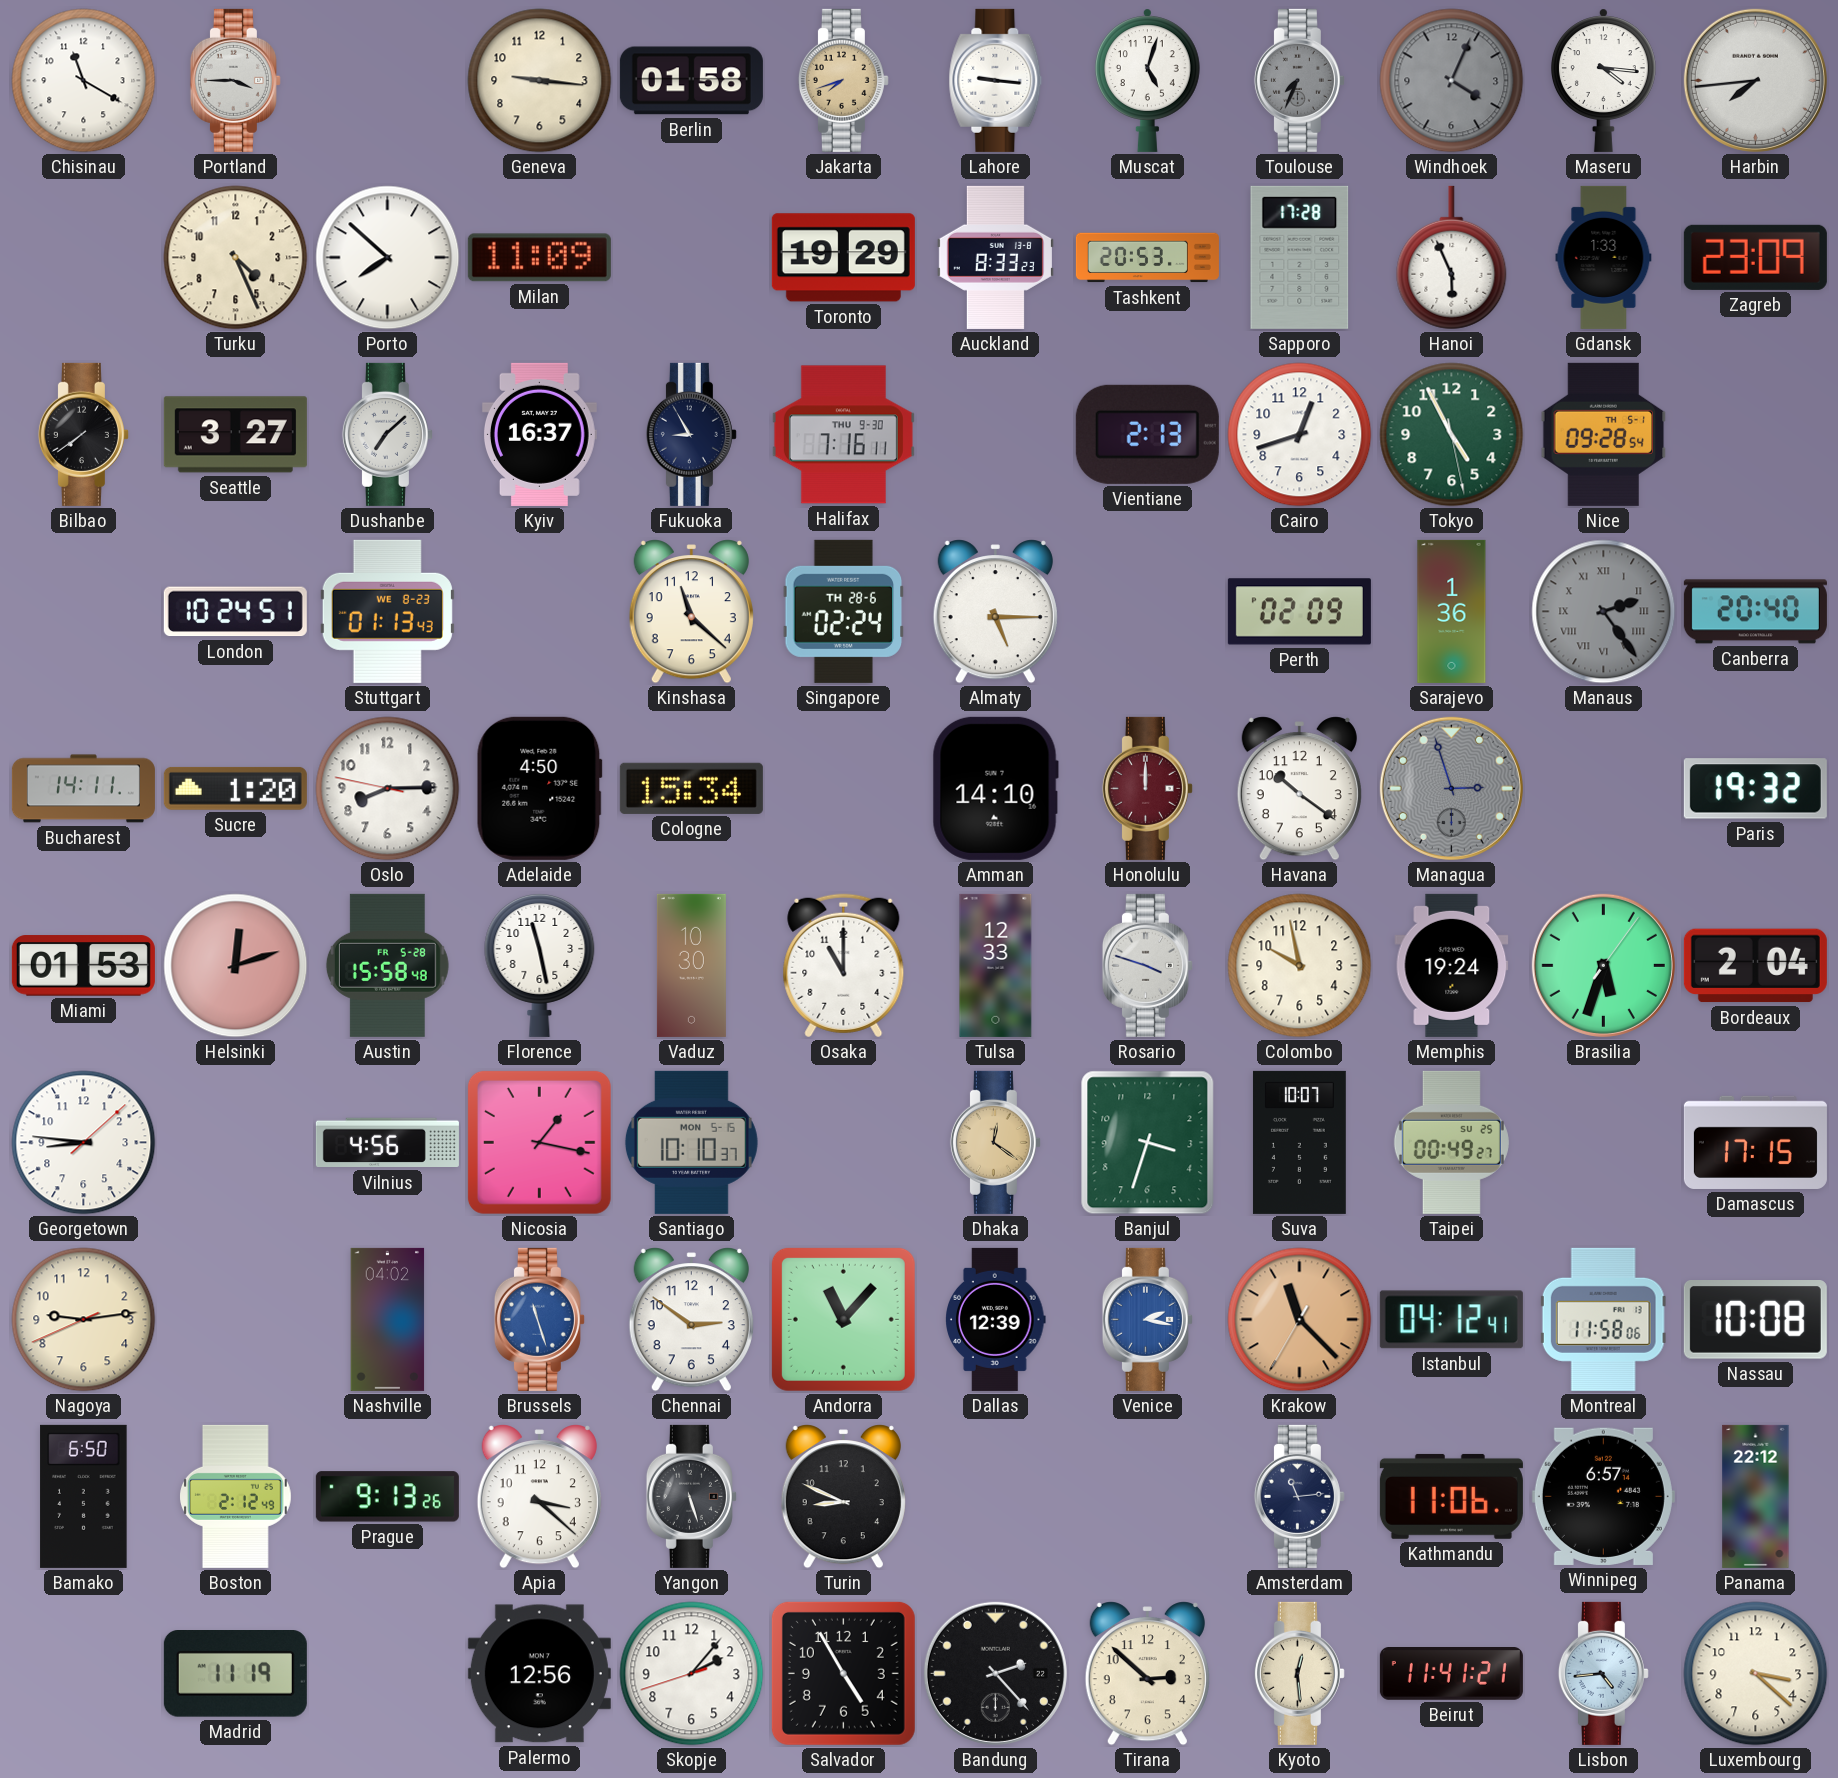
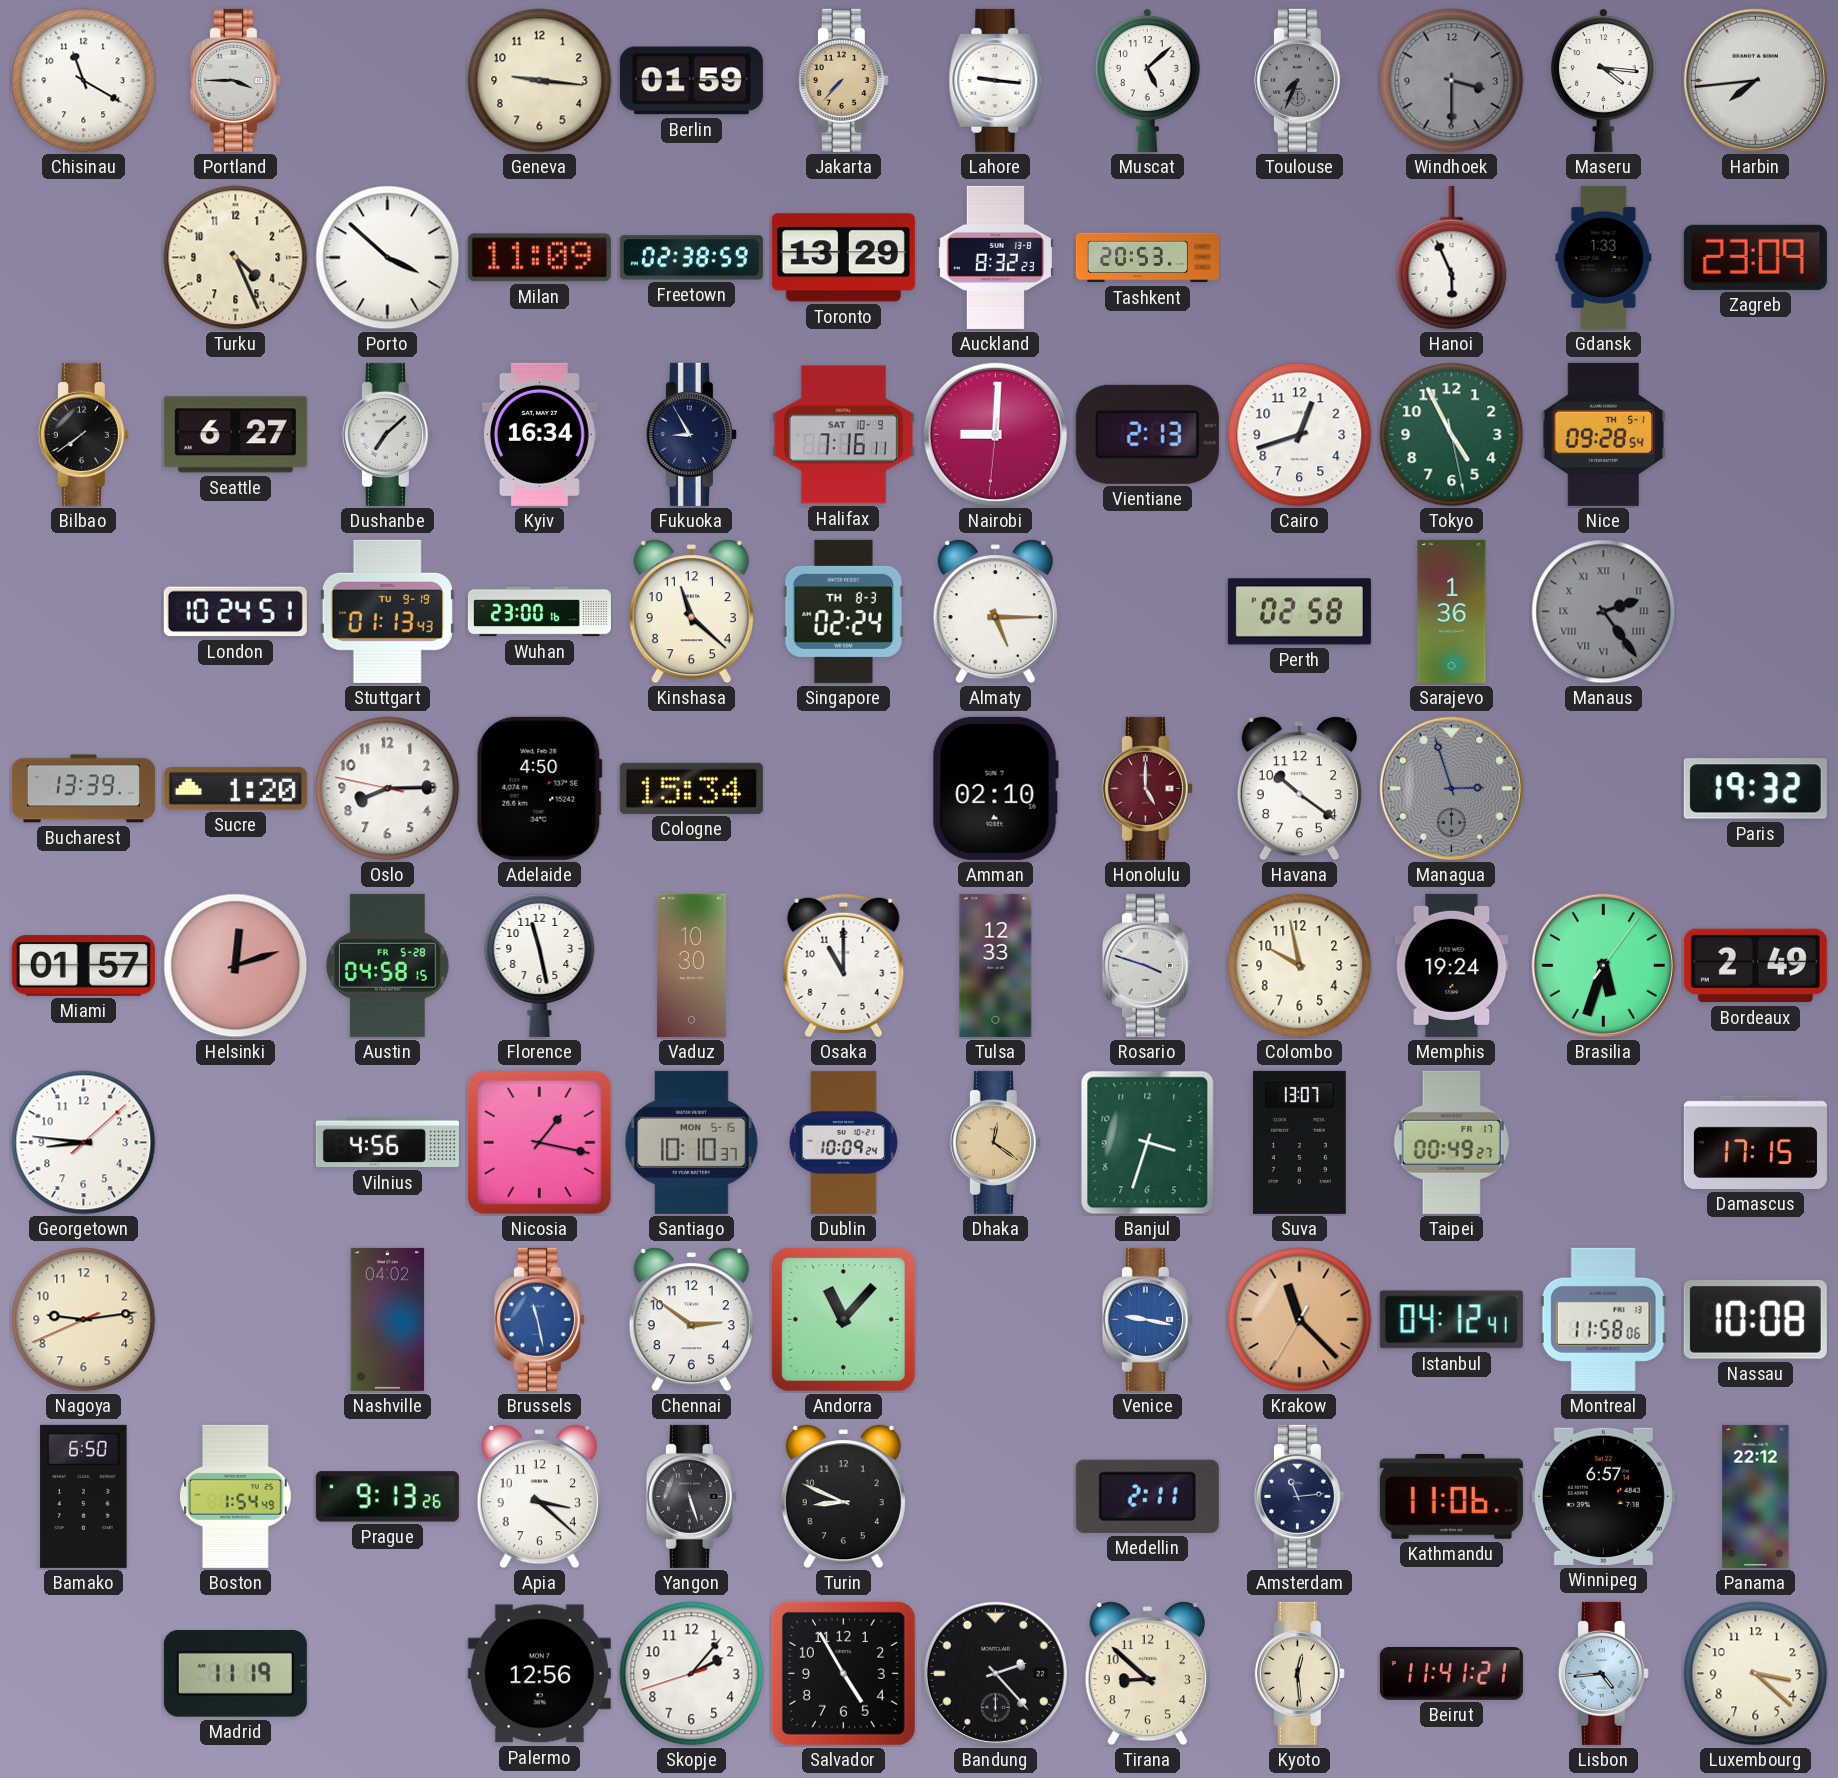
Berlin: 01:58 -> 01:59
Jakarta: 7:42 -> 7:37
Muscat: 5:03 -> 5:08
Windhoek: 4:04 -> 3:30
Porto: 7:52 -> 3:52
Freetown: none -> 02:38
Toronto: 19:29 -> 13:29
Auckland: 8:33 -> 8:32
Sapporo: 17:28 -> none
Seattle: 3:27 -> 6:27
Kyiv: 16:37 -> 16:34
Halifax date: THU 9-30 -> SAT 10-9
Nairobi: none -> 9:00
Stuttgart date: WE 8-23 -> TU 9-19
Wuhan: none -> 23:00
Singapore date: TH 28-6 -> TH 8-3
Perth: 02:09 -> 02:58
Canberra: 20:40 -> none
Bucharest: 14:11 -> 13:39
Amman: 14:10 -> 02:10
Honolulu: 12:00 -> 5:00
Miami: 01:53 -> 01:57
Austin: 15:58 -> 04:58
Bordeaux: 2:04 -> 2:49
Dublin: none -> 10:09
Suva: 10:07 -> 13:07
Taipei date: SU 25 -> FR 17
Brussels: 11:27 -> 11:28
Dallas: 12:39 -> none
Venice: 2:17 -> 9:17
Boston: 2:12 -> 1:54
Medellin: none -> 2:11
Tirana: 2:52 -> 8:52
